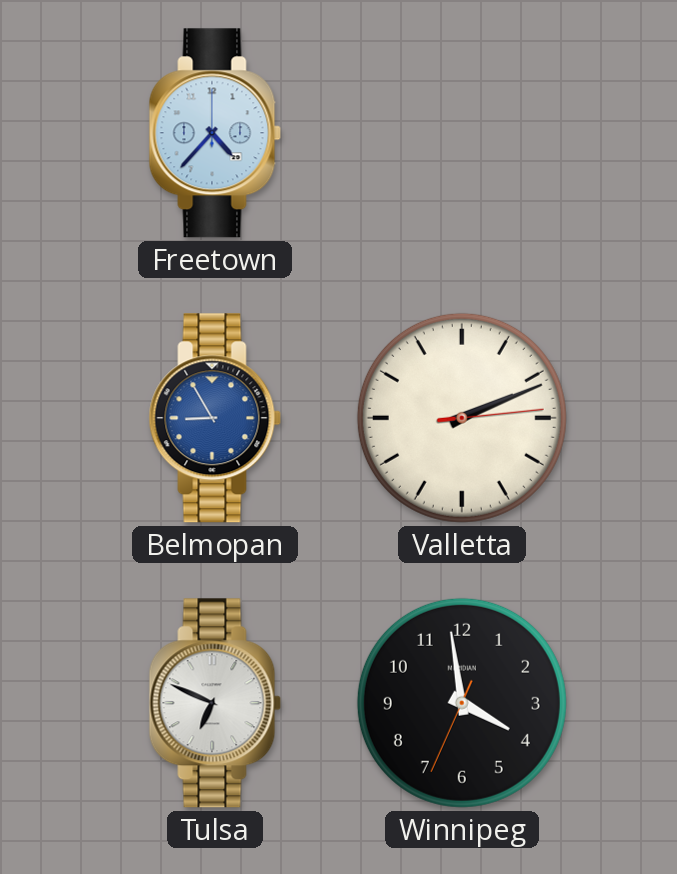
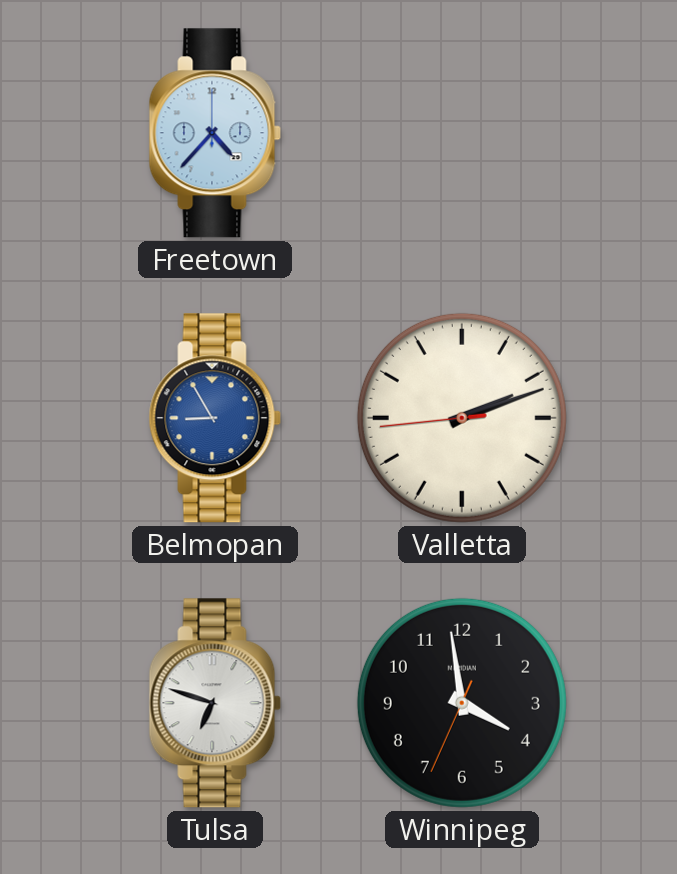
Valletta: 2:11:14 -> 2:11:44
Tulsa: 6:49 -> 6:48
